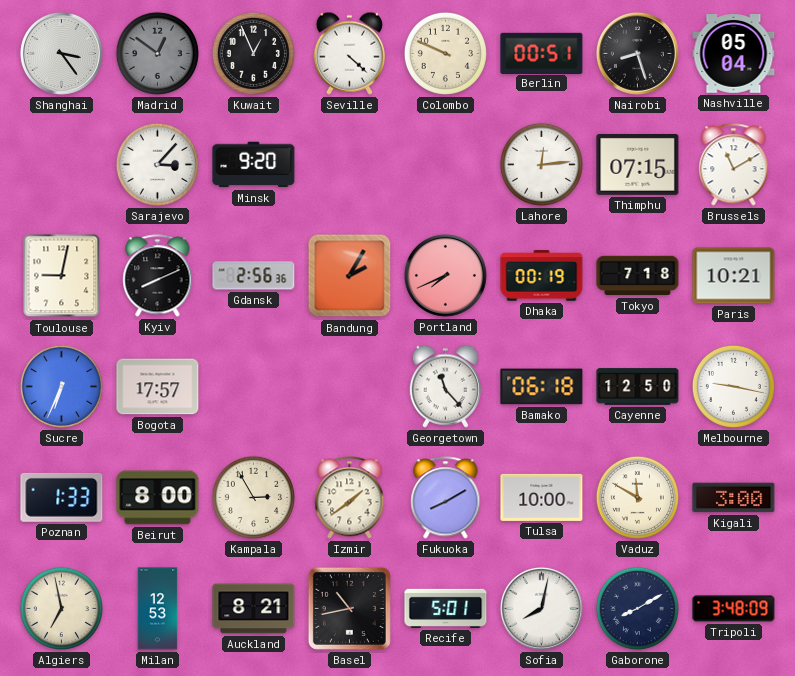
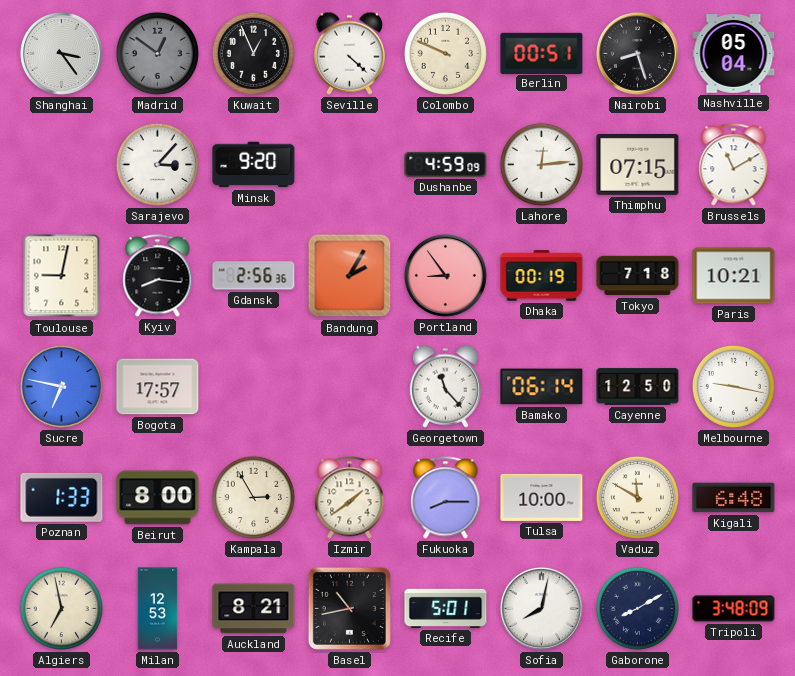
Dushanbe: none -> 4:59
Kyiv: 8:11 -> 8:16
Portland: 7:41 -> 8:54
Sucre: 6:34 -> 6:47
Bamako: 06:18 -> 06:14
Fukuoka: 8:10 -> 8:15
Kigali: 3:00 -> 6:48
